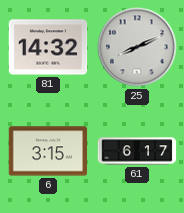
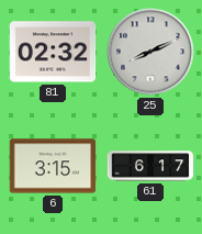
81: 14:32 -> 02:32
